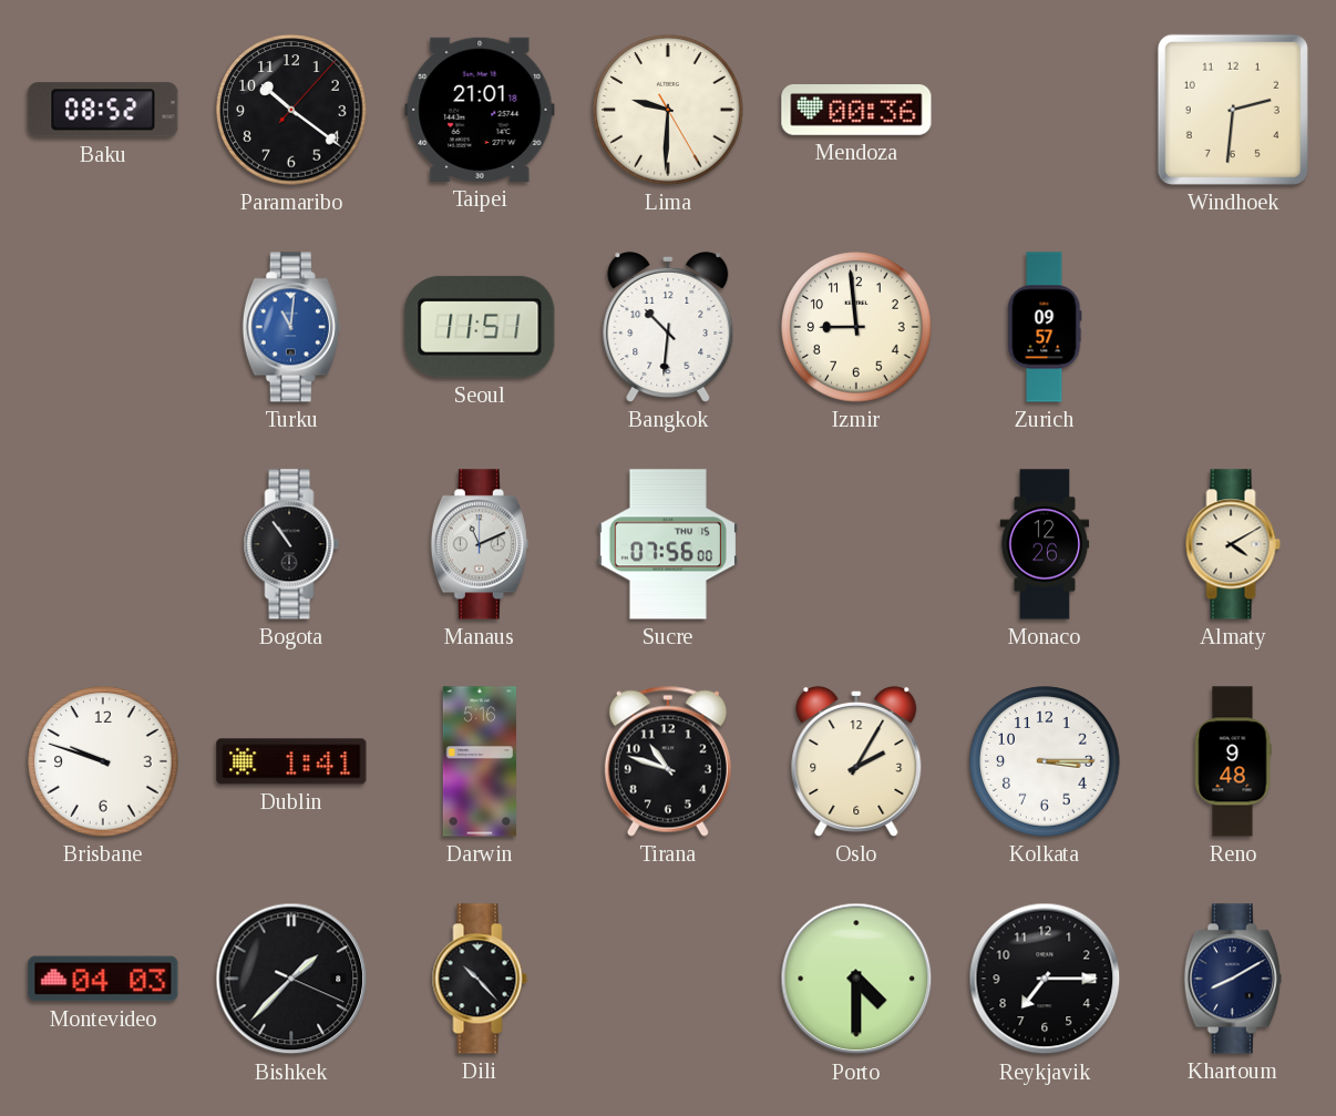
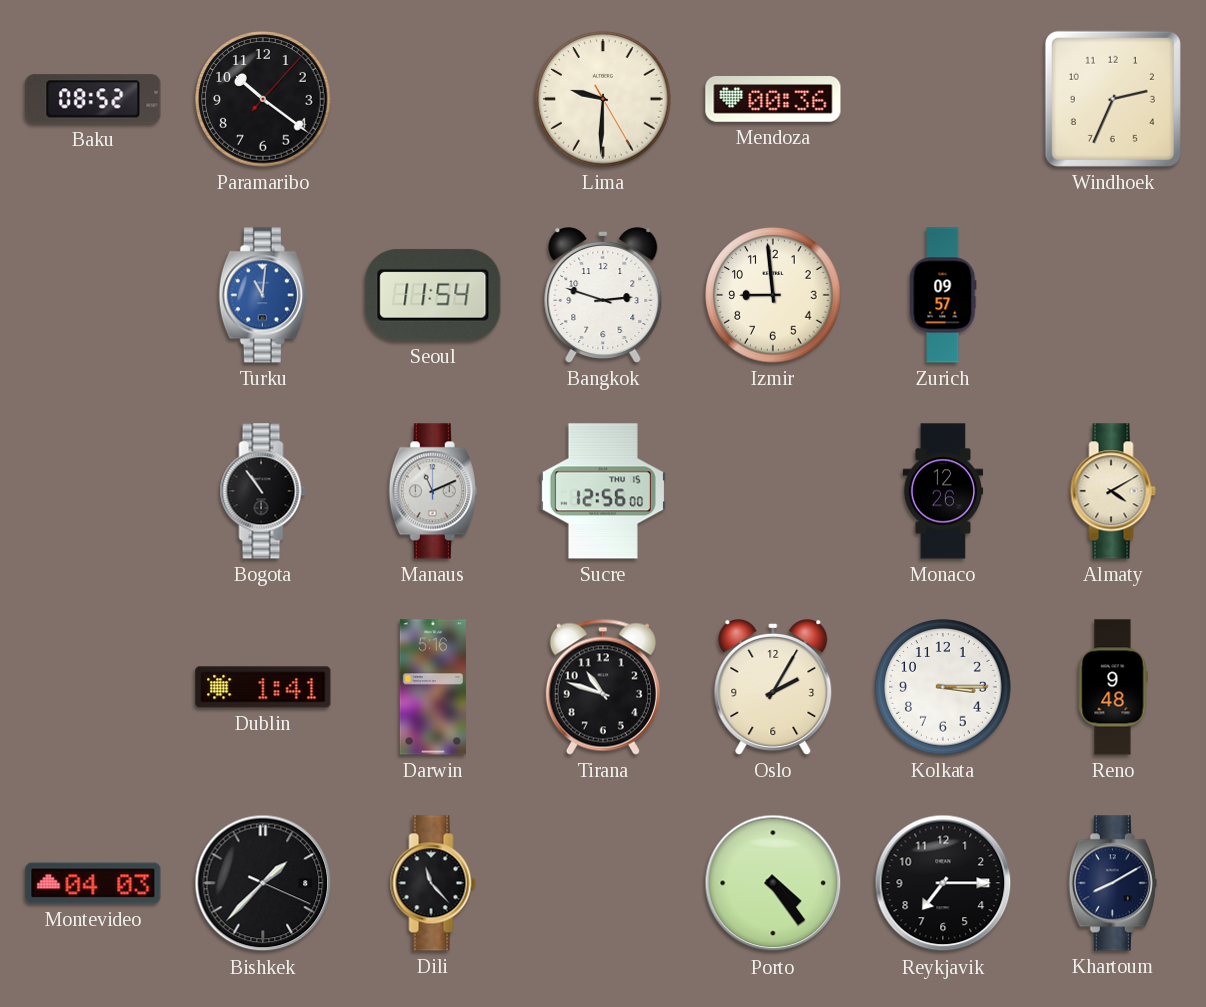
Taipei: 21:01 -> none
Windhoek: 2:31 -> 2:34
Seoul: 11:51 -> 11:54
Bangkok: 10:31 -> 2:48
Sucre: 07:56 -> 12:56
Brisbane: 9:48 -> none
Dili: 10:23 -> 11:23
Porto: 4:30 -> 4:24
